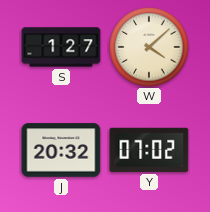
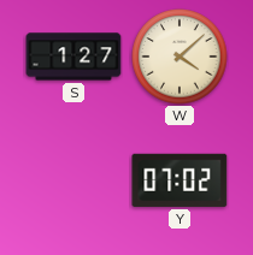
J: 20:32 -> none
